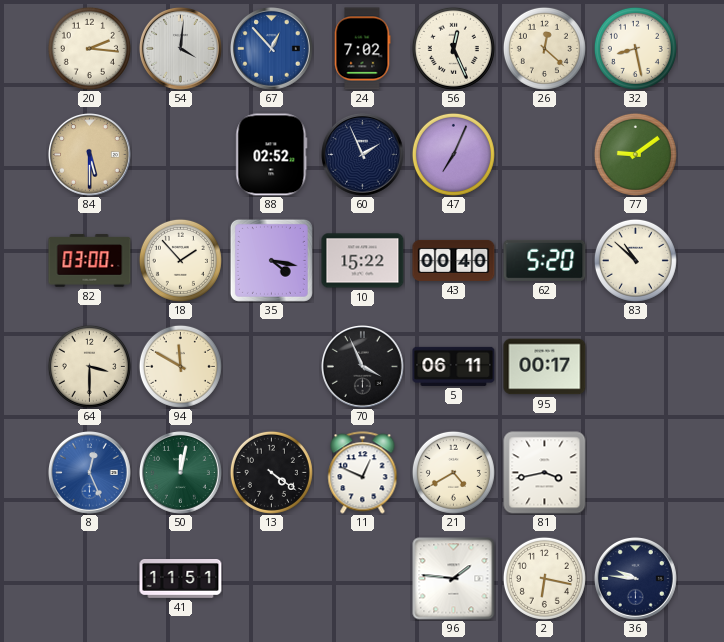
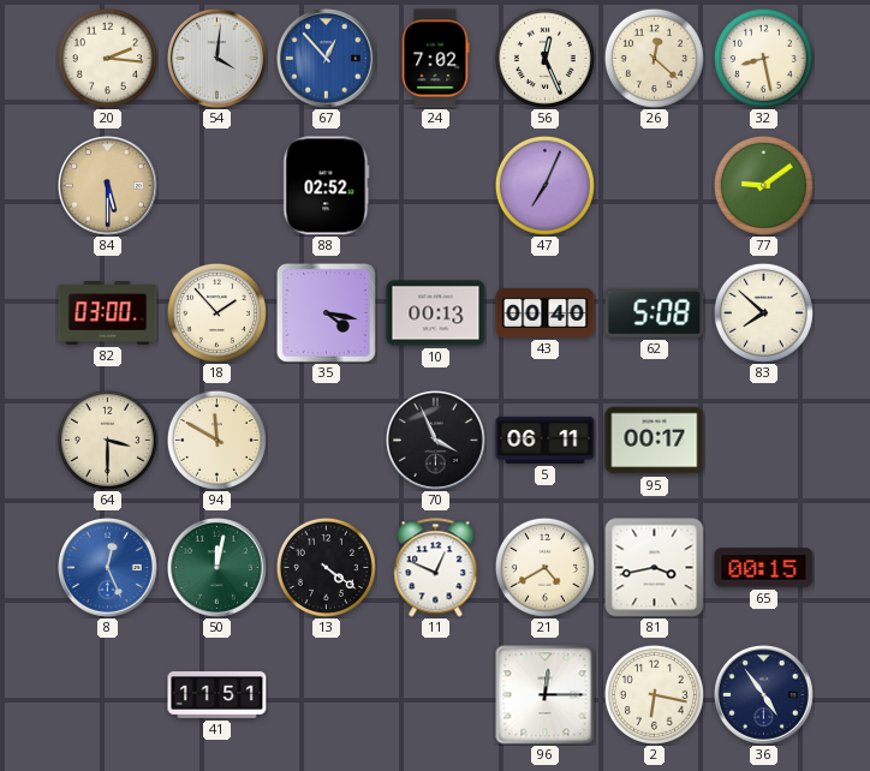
60: 1:56 -> none
10: 15:22 -> 00:13
62: 5:20 -> 5:08
83: 10:52 -> 7:52
65: none -> 00:15
96: 1:46 -> 12:15
36: 9:46 -> 4:54
